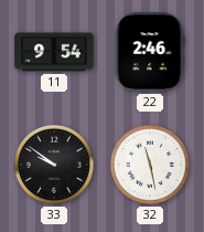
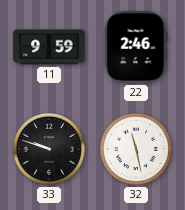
11: 9:54 -> 9:59
33: 9:51 -> 9:48
